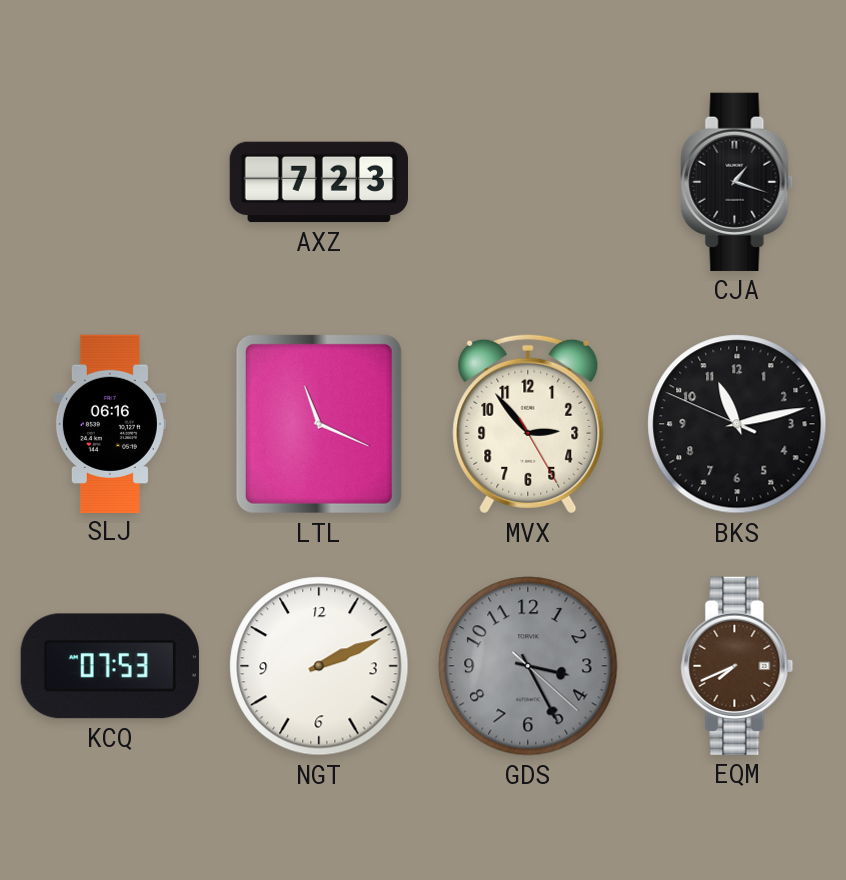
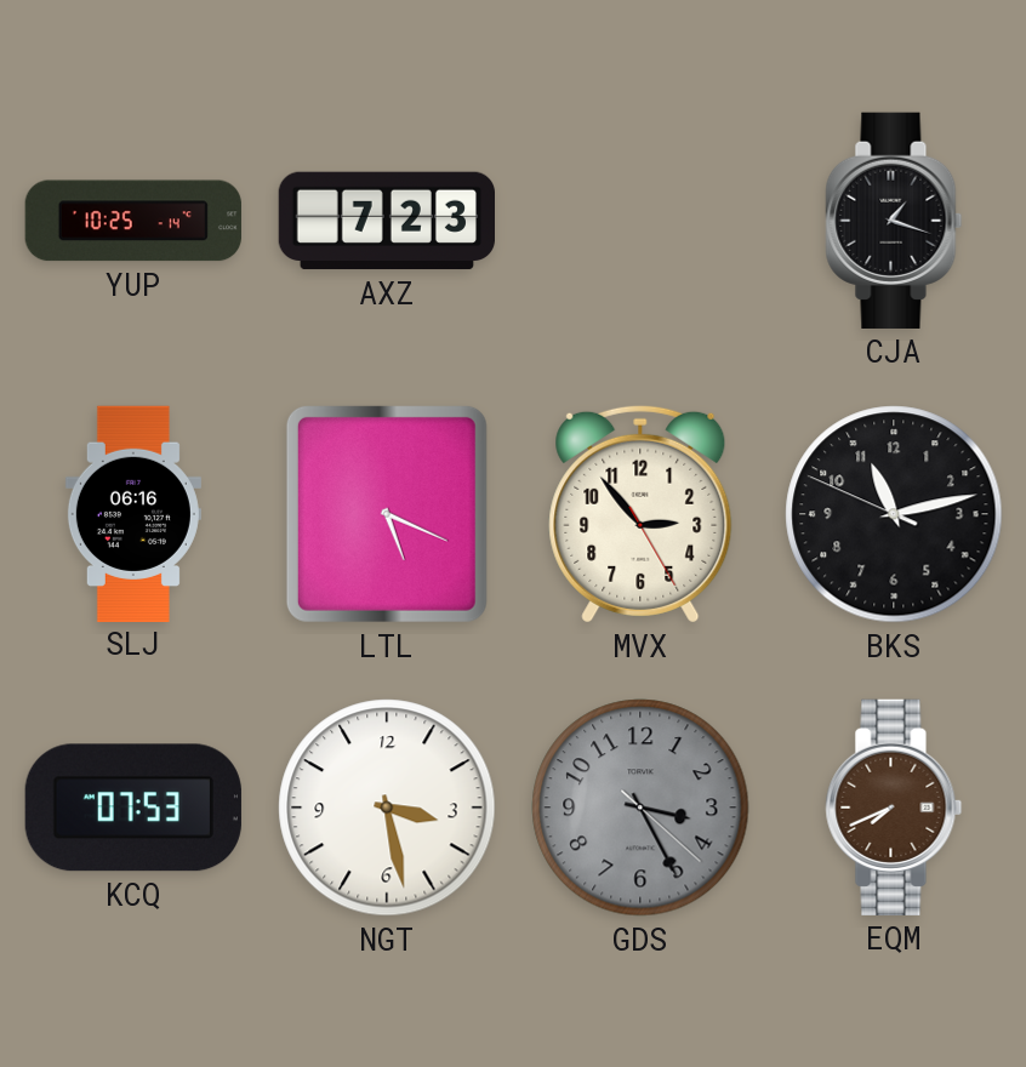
YUP: none -> 10:25
LTL: 11:19 -> 5:19
NGT: 2:11 -> 3:28
